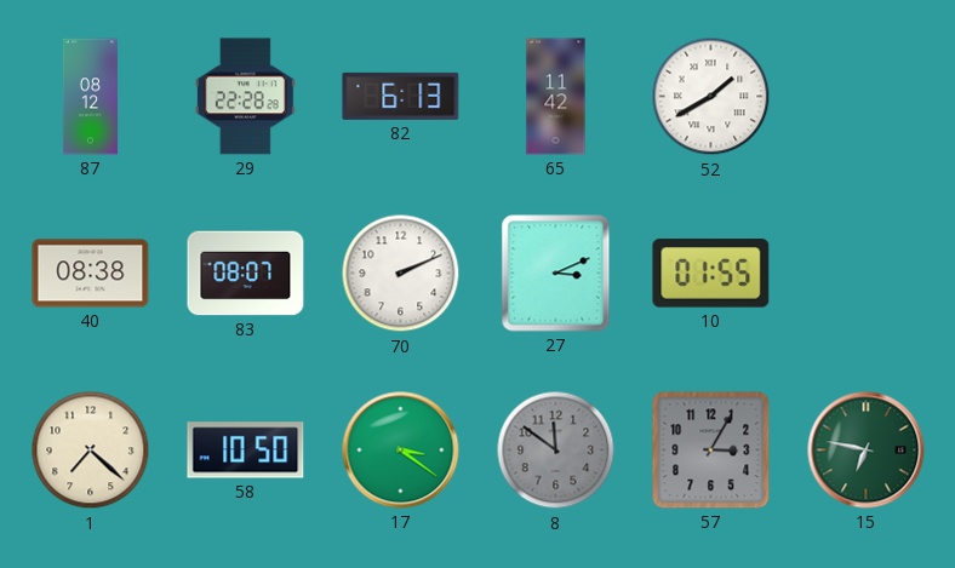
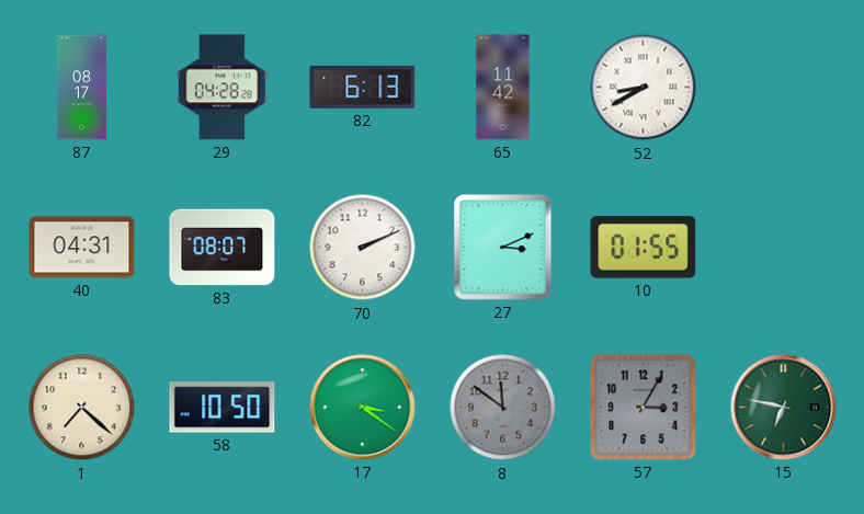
87: 08:12 -> 08:17
29: 22:28 -> 04:28
52: 1:40 -> 8:40
40: 08:38 -> 04:31
